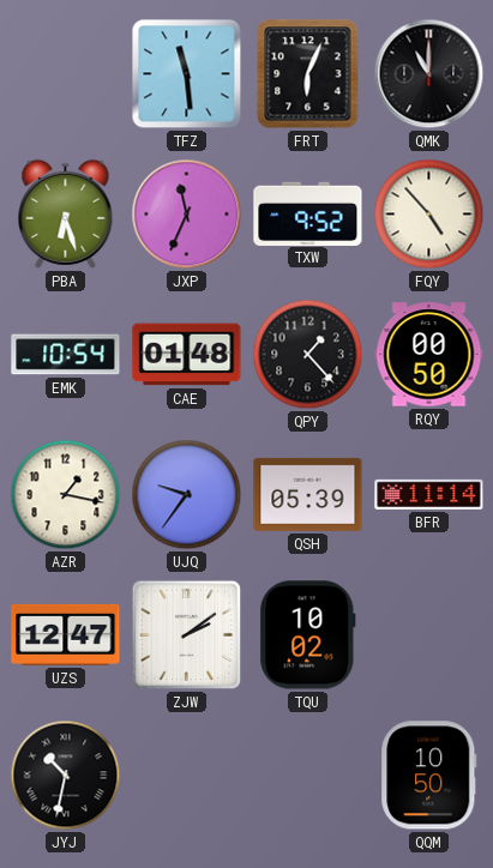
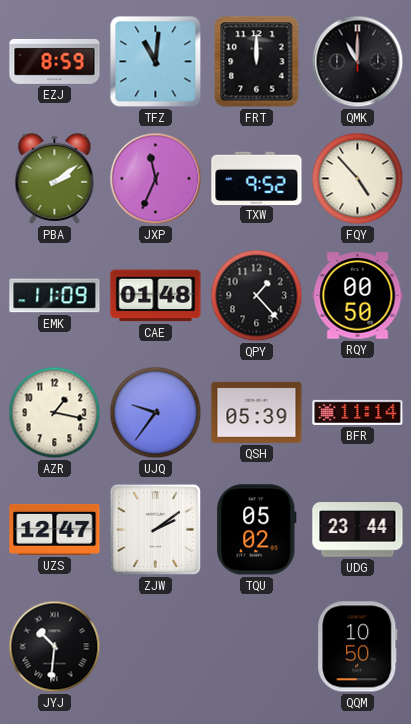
EZJ: none -> 8:59
TFZ: 11:29 -> 11:01
FRT: 6:04 -> 12:00
PBA: 6:27 -> 2:09
EMK: 10:54 -> 11:09
TQU: 10:02 -> 05:02
UDG: none -> 23:44
JYJ: 10:32 -> 10:31
